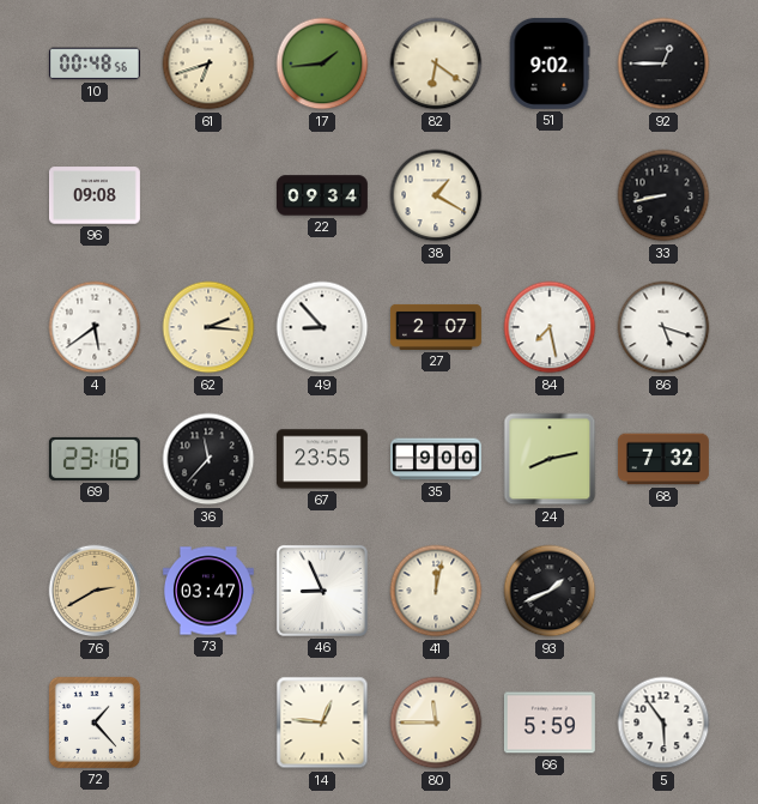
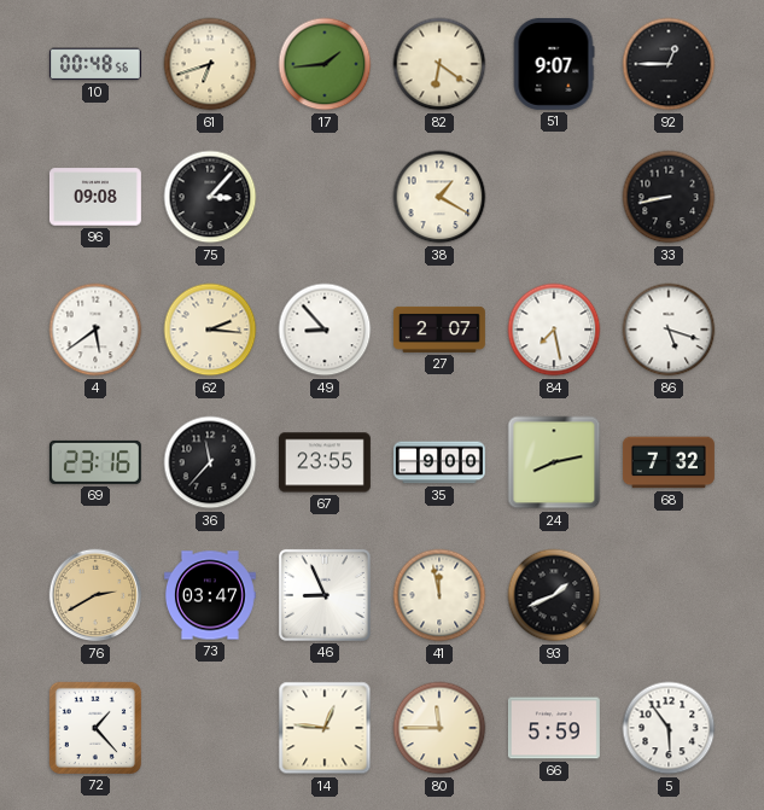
51: 9:02 -> 9:07
75: none -> 3:07
22: 09:34 -> none
41: 12:02 -> 11:58
